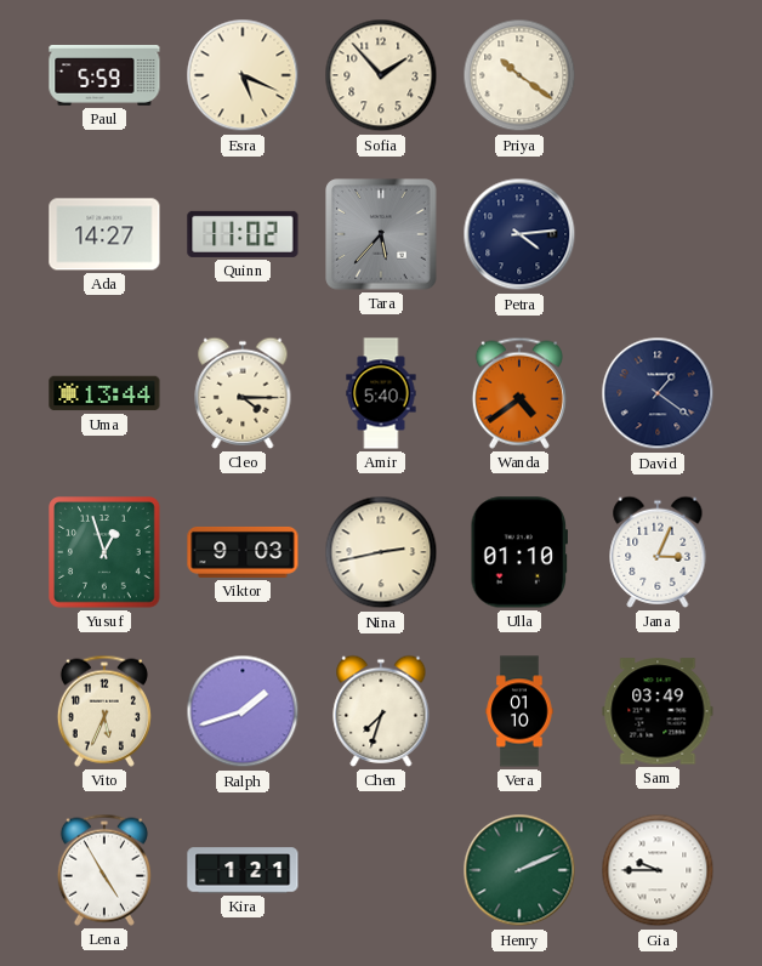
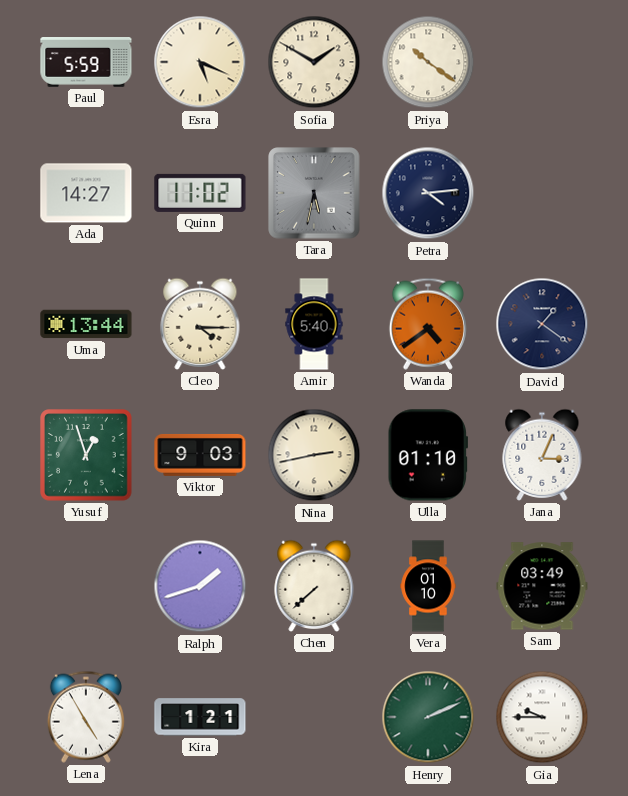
Sofia: 1:53 -> 1:50
Tara: 5:37 -> 5:32
Vito: 5:34 -> none
Chen: 7:33 -> 7:38
